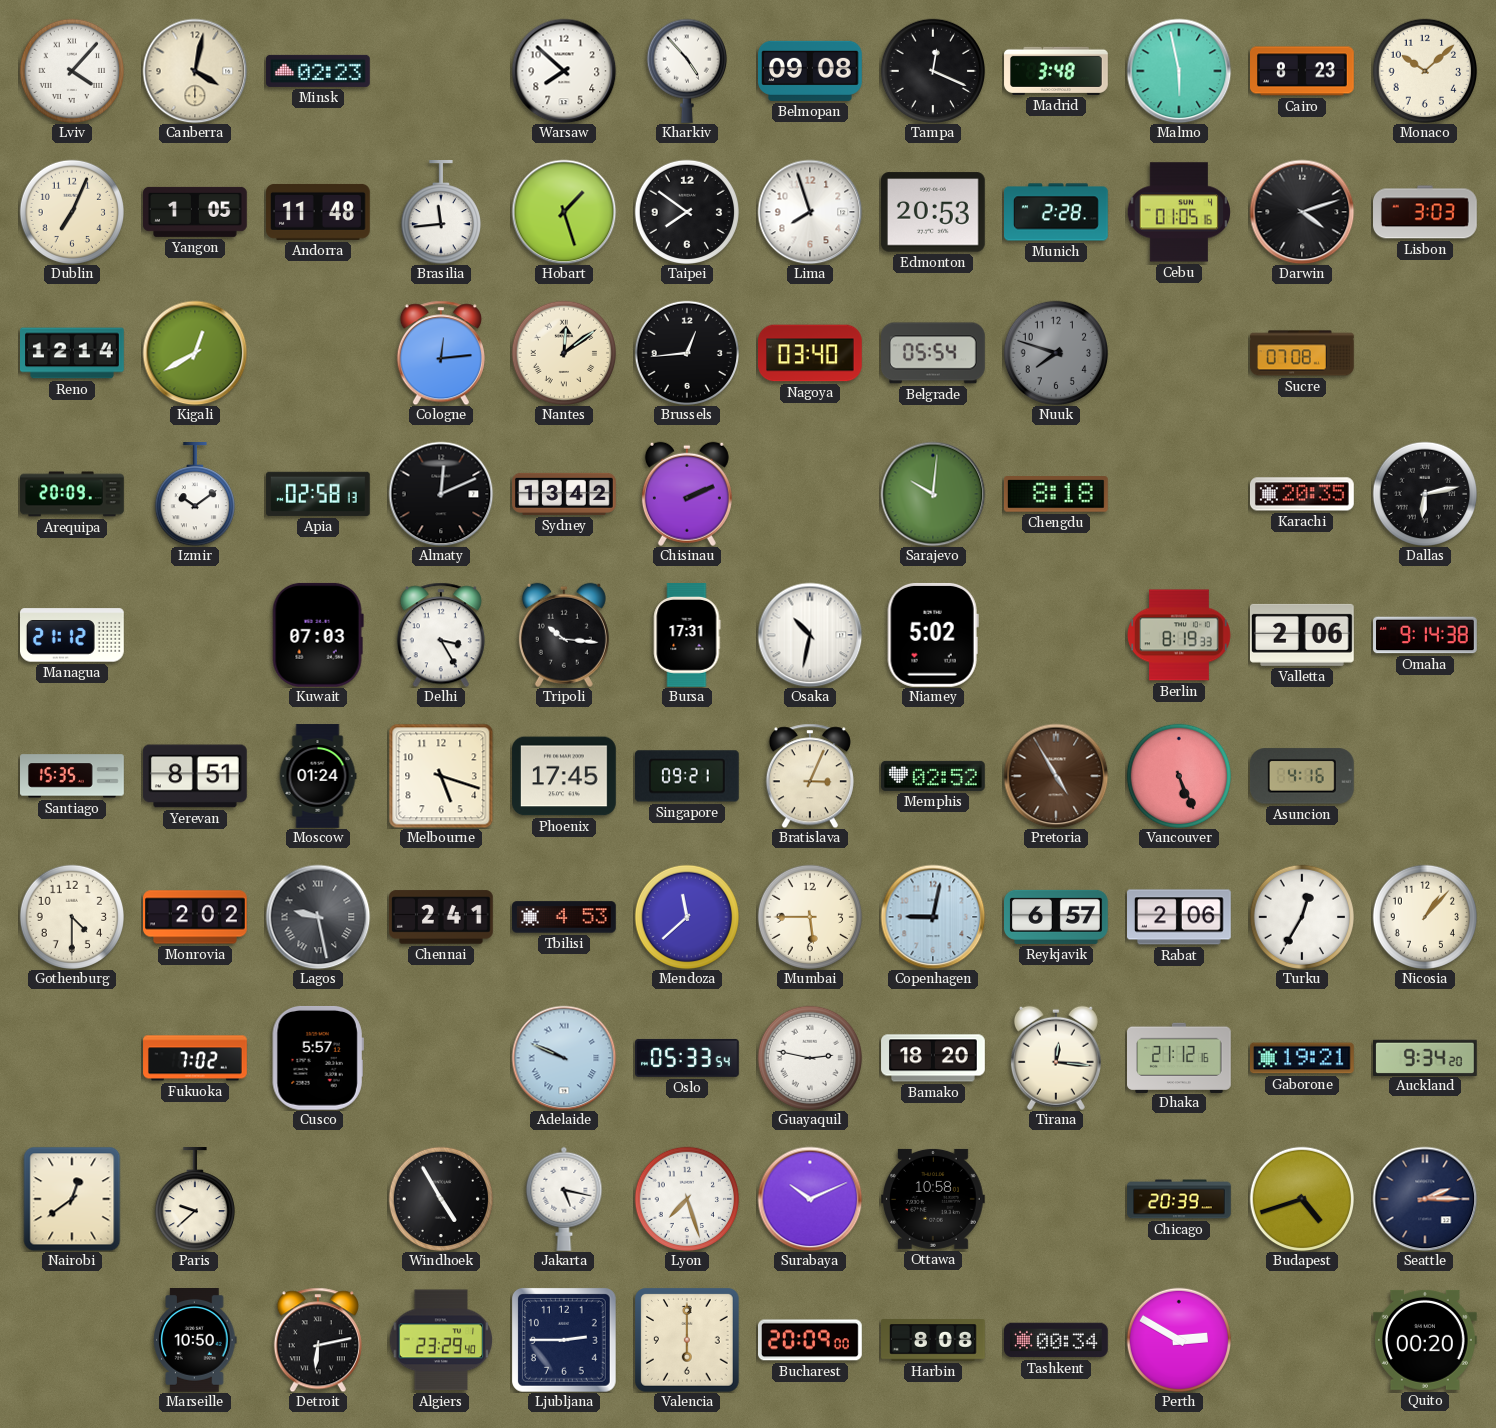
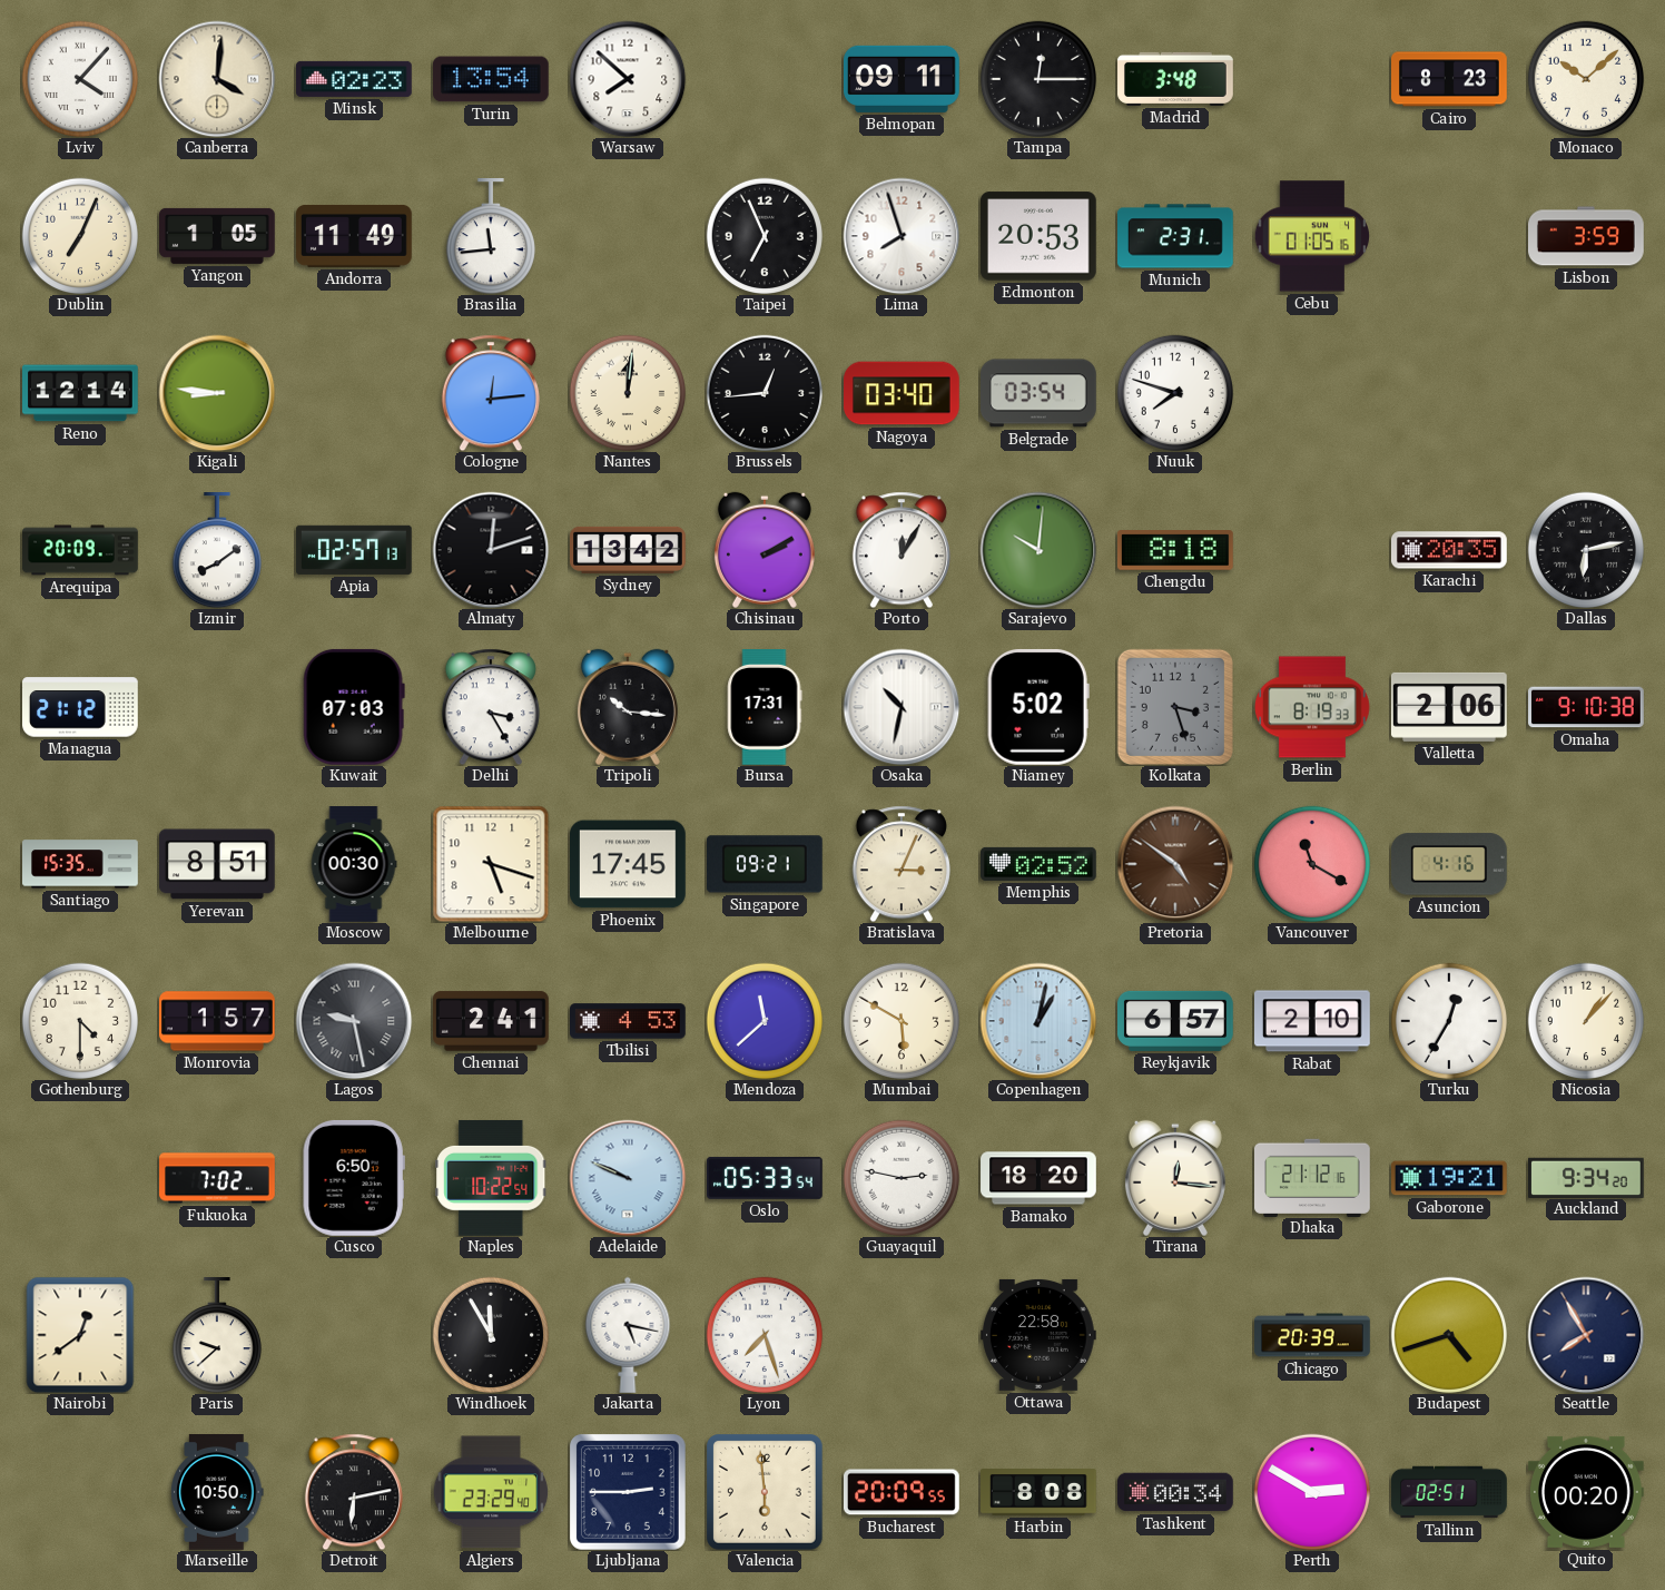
Canberra: 4:02 -> 4:01
Turin: none -> 13:54
Kharkiv: 4:53 -> none
Belmopan: 09:08 -> 09:11
Tampa: 12:19 -> 12:15
Malmo: 5:58 -> none
Andorra: 11:48 -> 11:49
Hobart: 1:27 -> none
Taipei: 7:51 -> 6:56
Munich: 2:28 -> 2:31
Darwin: 4:12 -> none
Lisbon: 3:03 -> 3:59
Kigali: 12:40 -> 8:46
Nantes: 12:09 -> 12:01
Belgrade: 05:54 -> 03:54
Nuuk dial: grey -> white
Sucre: 07:08 -> none
Izmir: 10:09 -> 8:09
Apia: 02:58 -> 02:57
Almaty: 12:11 -> 12:12
Chisinau: 2:11 -> 2:10
Porto: none -> 12:05
Kolkata: none -> 3:27
Omaha: 9:14 -> 9:10
Moscow: 01:24 -> 00:30
Pretoria: 4:55 -> 4:51
Vancouver: 5:26 -> 11:20
Monrovia: 2:02 -> 1:57
Mumbai: 5:45 -> 5:50
Copenhagen: 9:02 -> 1:02
Rabat: 2:06 -> 2:10
Cusco: 5:57 -> 6:50
Naples: none -> 10:22
Windhoek: 4:55 -> 11:55
Surabaya: 10:11 -> none
Ottawa: 10:58 -> 22:58
Seattle: 2:15 -> 7:55
Valencia: 6:00 -> 5:59
Bucharest: 20:09:00 -> 20:09:55
Tallinn: none -> 02:51
